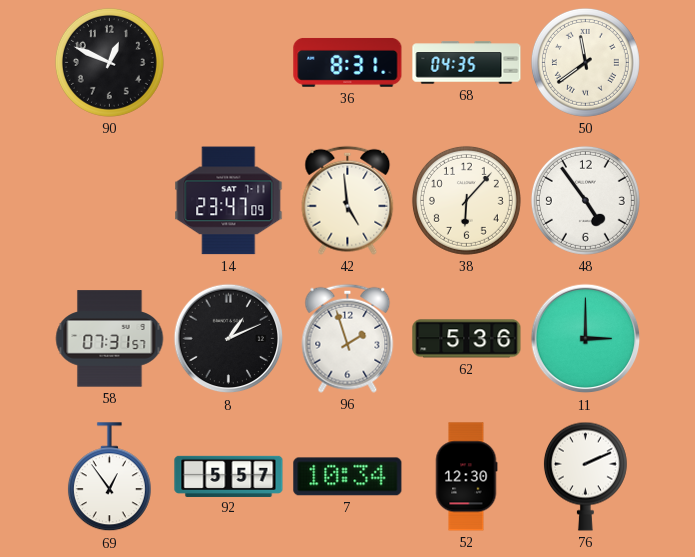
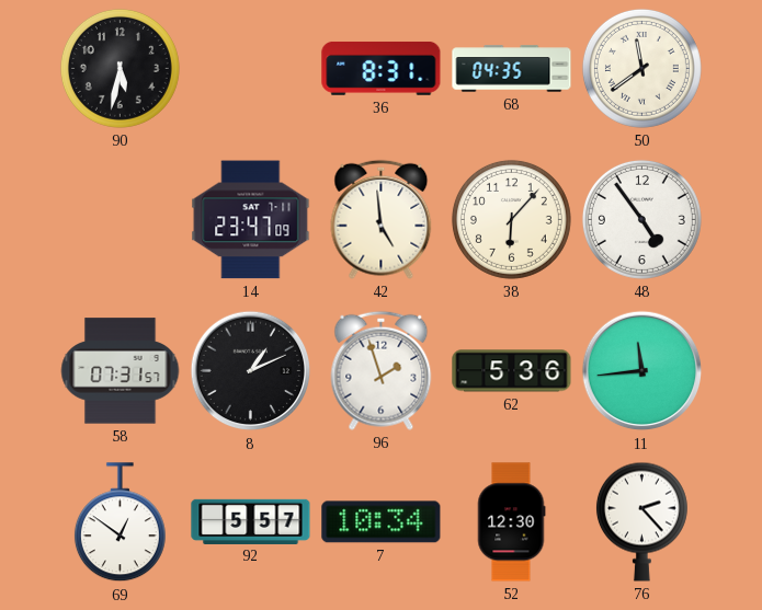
90: 12:49 -> 5:32
11: 3:00 -> 11:44
69: 12:54 -> 12:51
76: 2:11 -> 2:23
